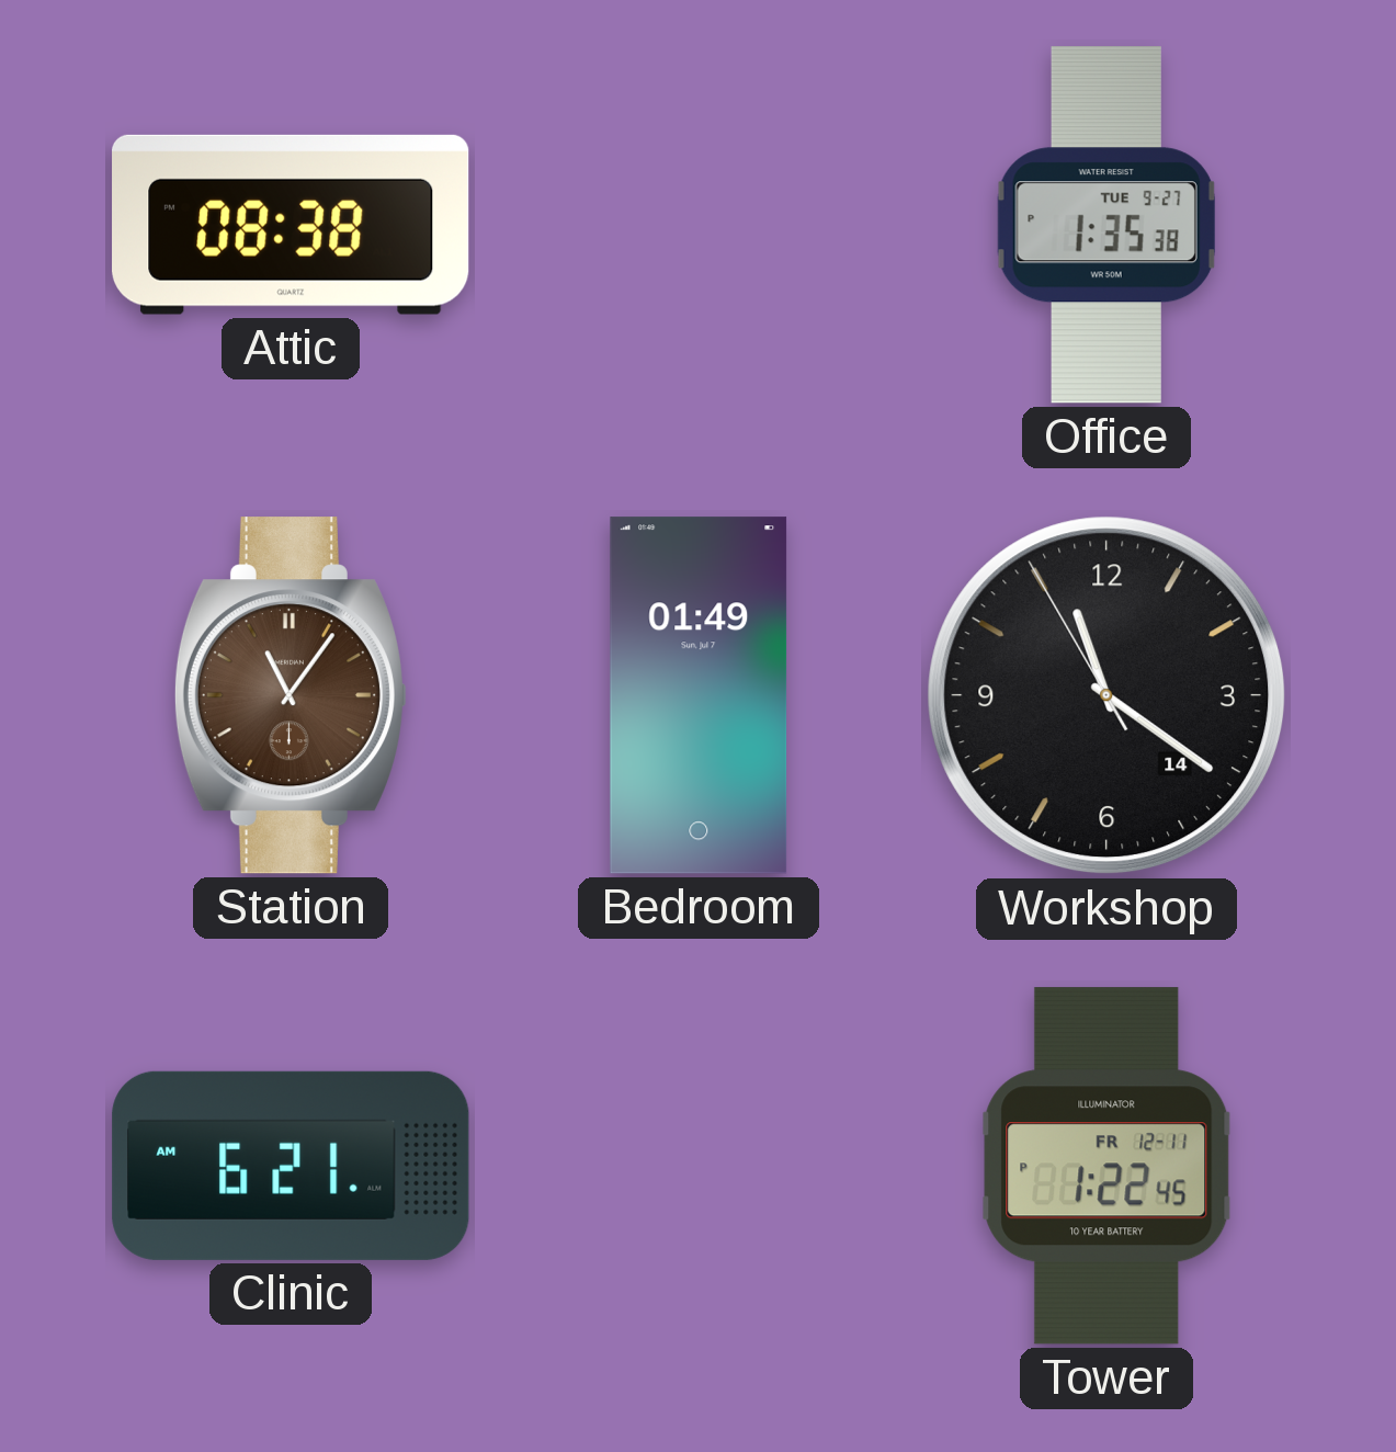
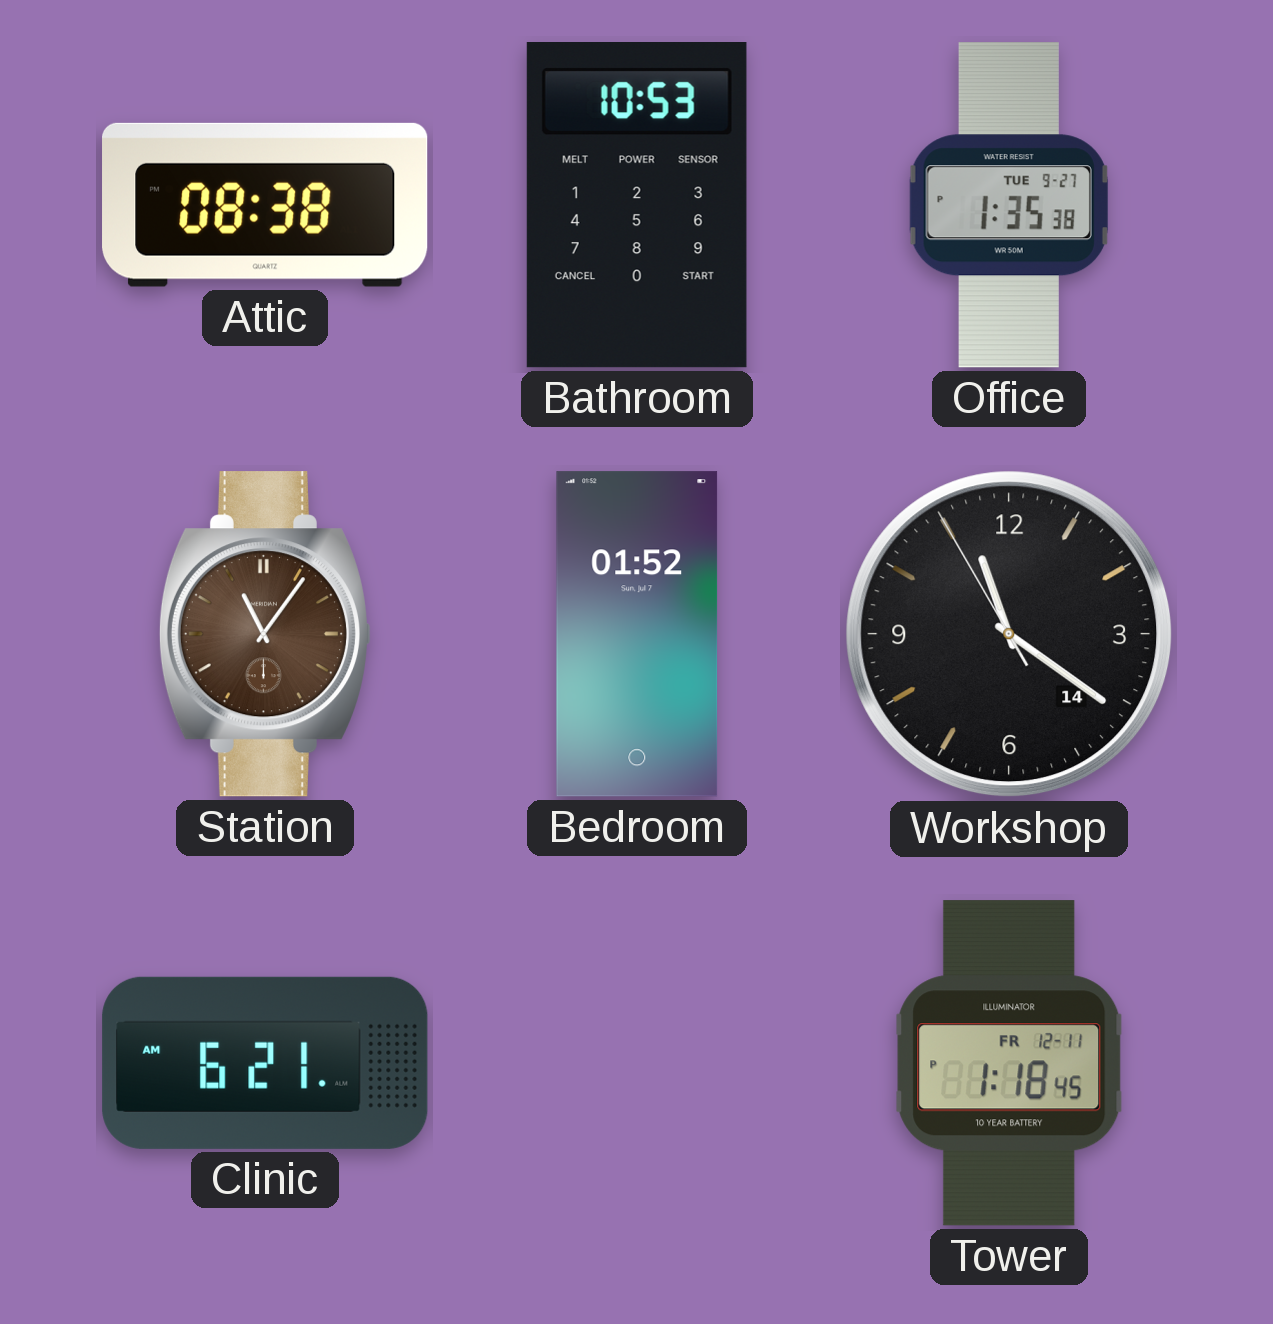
Bathroom: none -> 10:53
Bedroom: 01:49 -> 01:52
Tower: 1:22 -> 1:18
